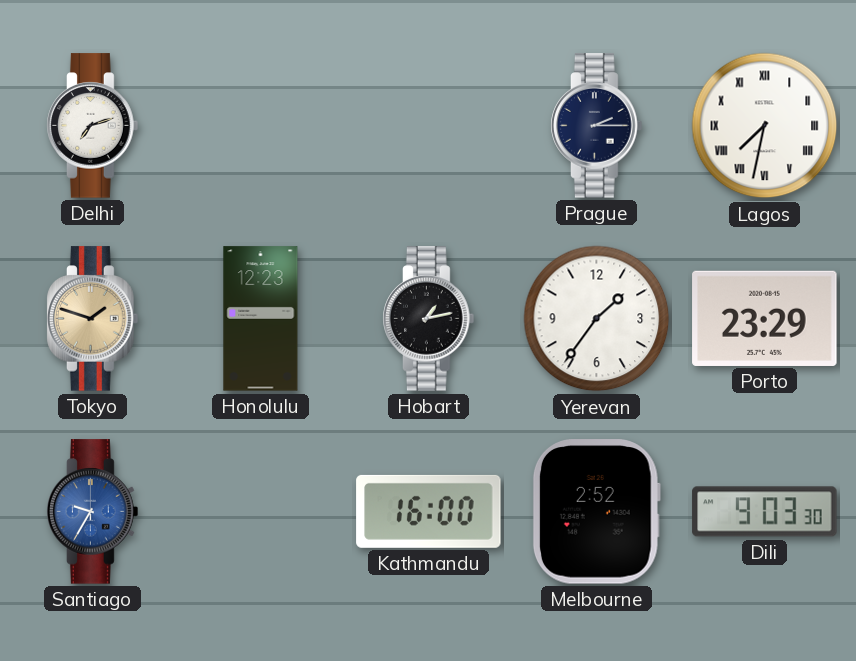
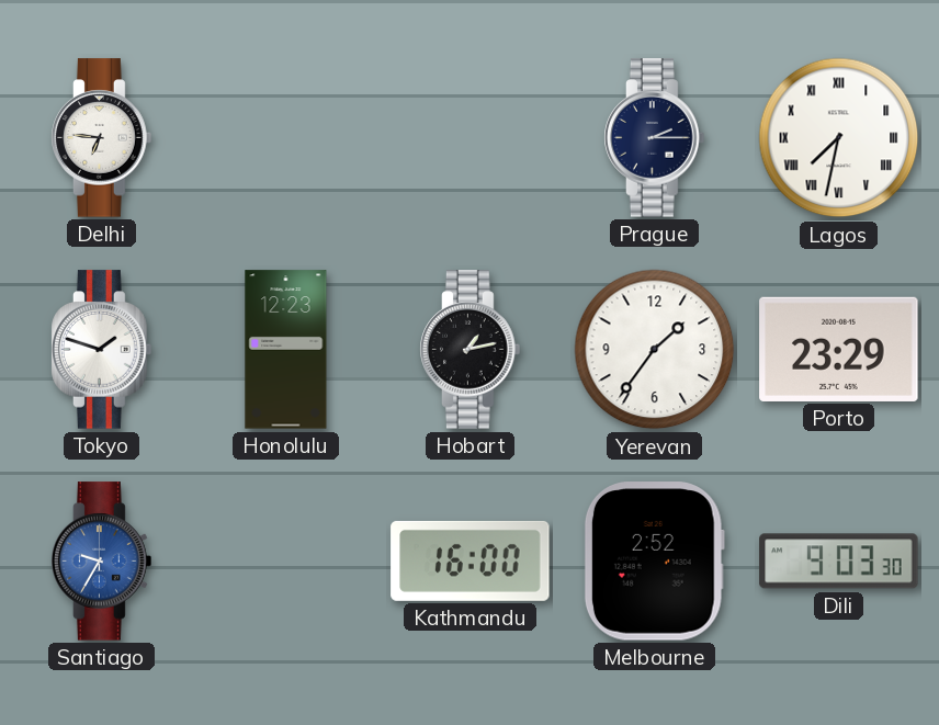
Delhi: 7:12 -> 6:46
Tokyo dial: champagne -> white
